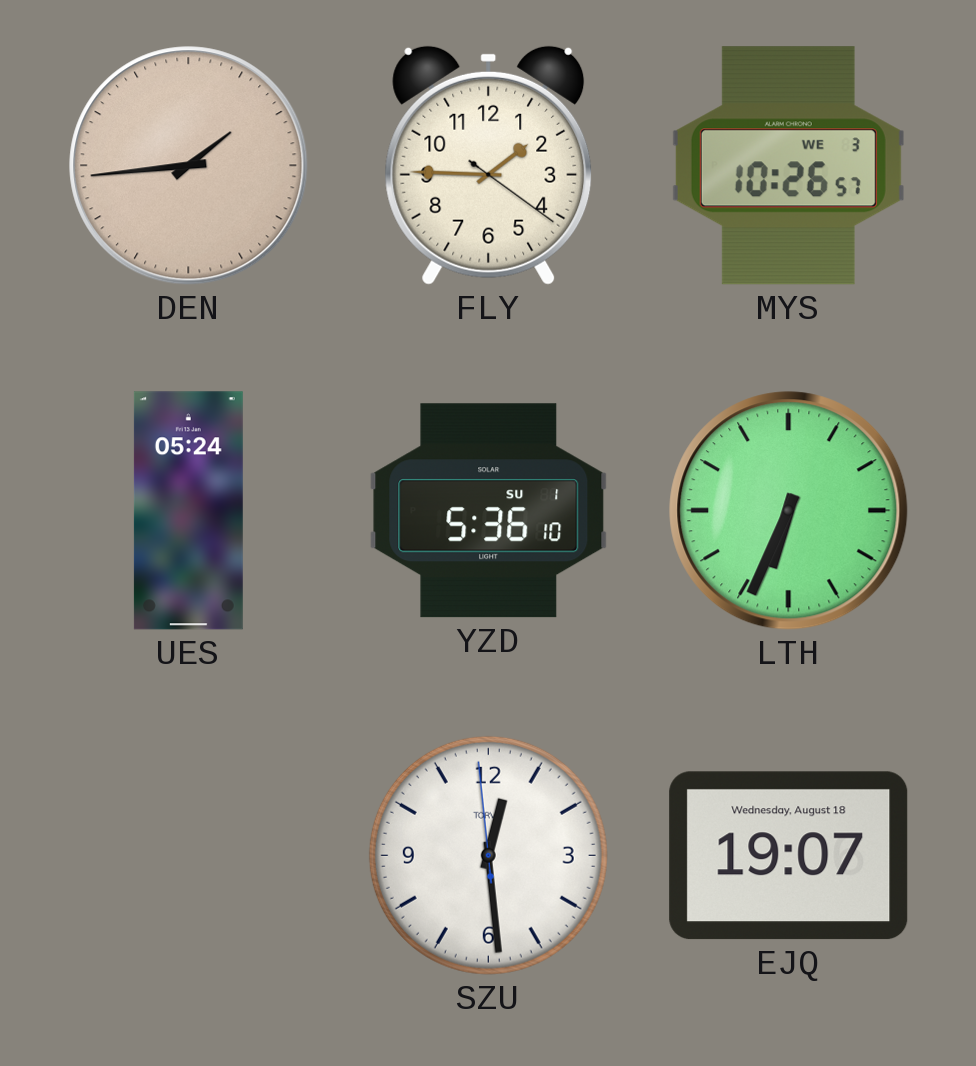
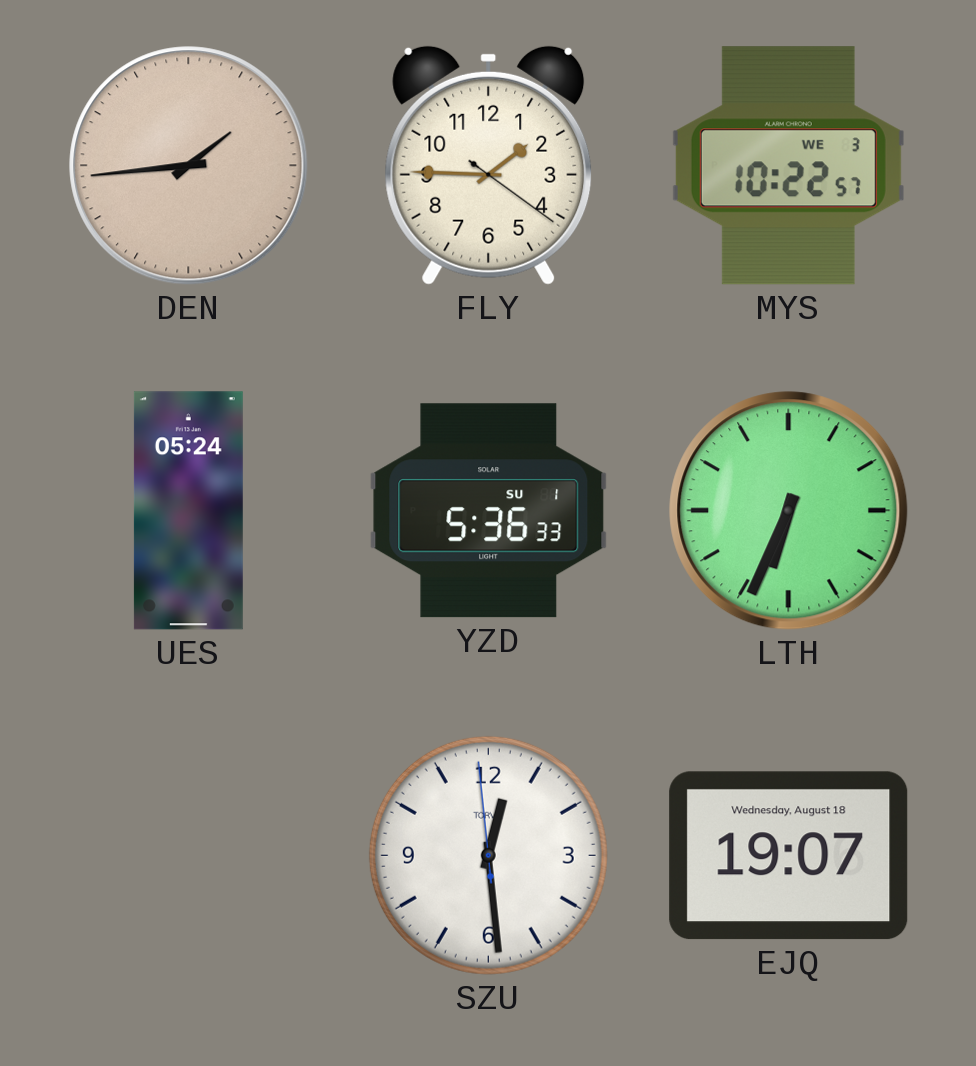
MYS: 10:26 -> 10:22
YZD: 5:36:10 -> 5:36:33
